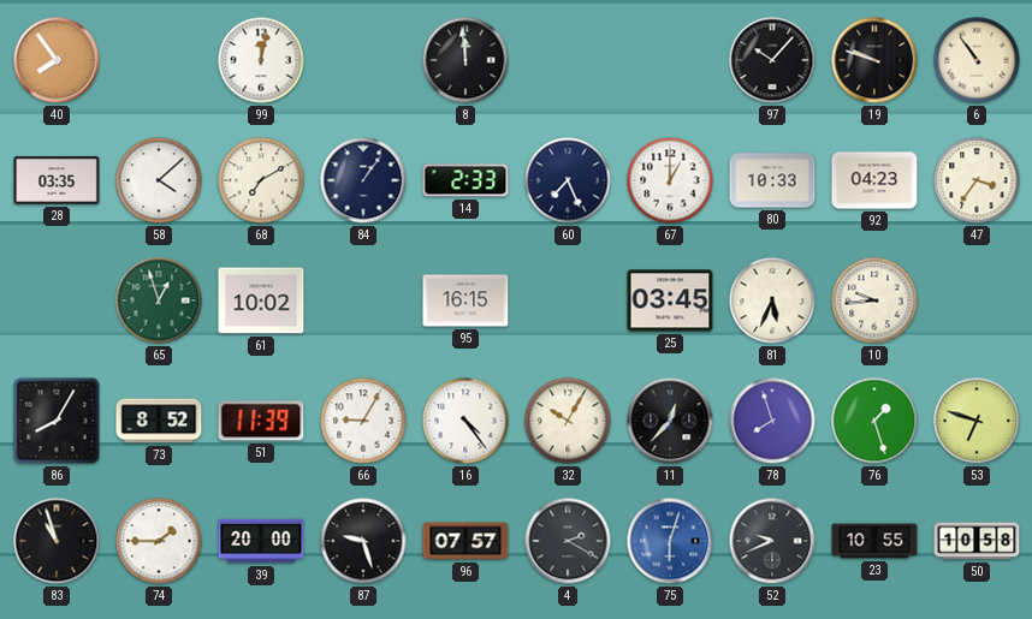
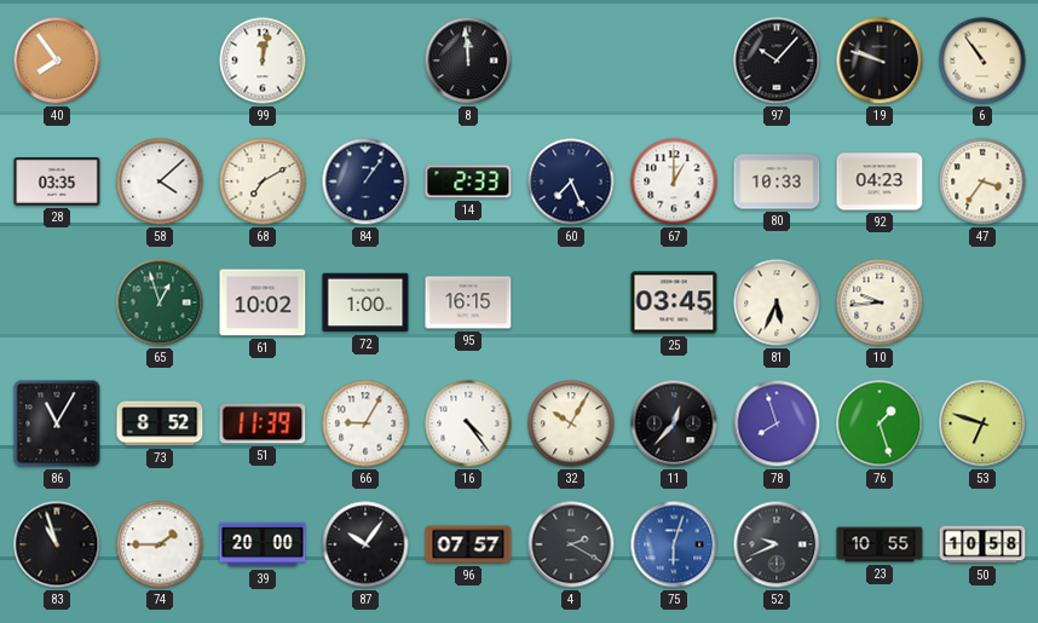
72: none -> 1:00
86: 8:05 -> 11:05
87: 9:27 -> 10:06
